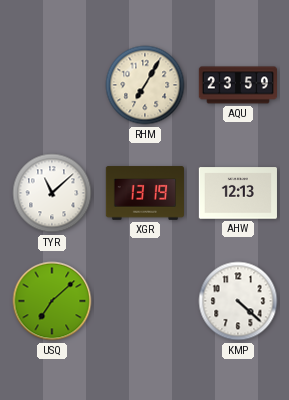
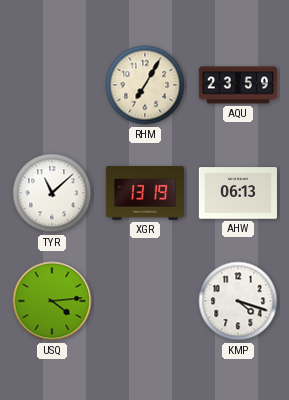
AHW: 12:13 -> 06:13
USQ: 7:08 -> 4:14
KMP: 4:22 -> 4:18
